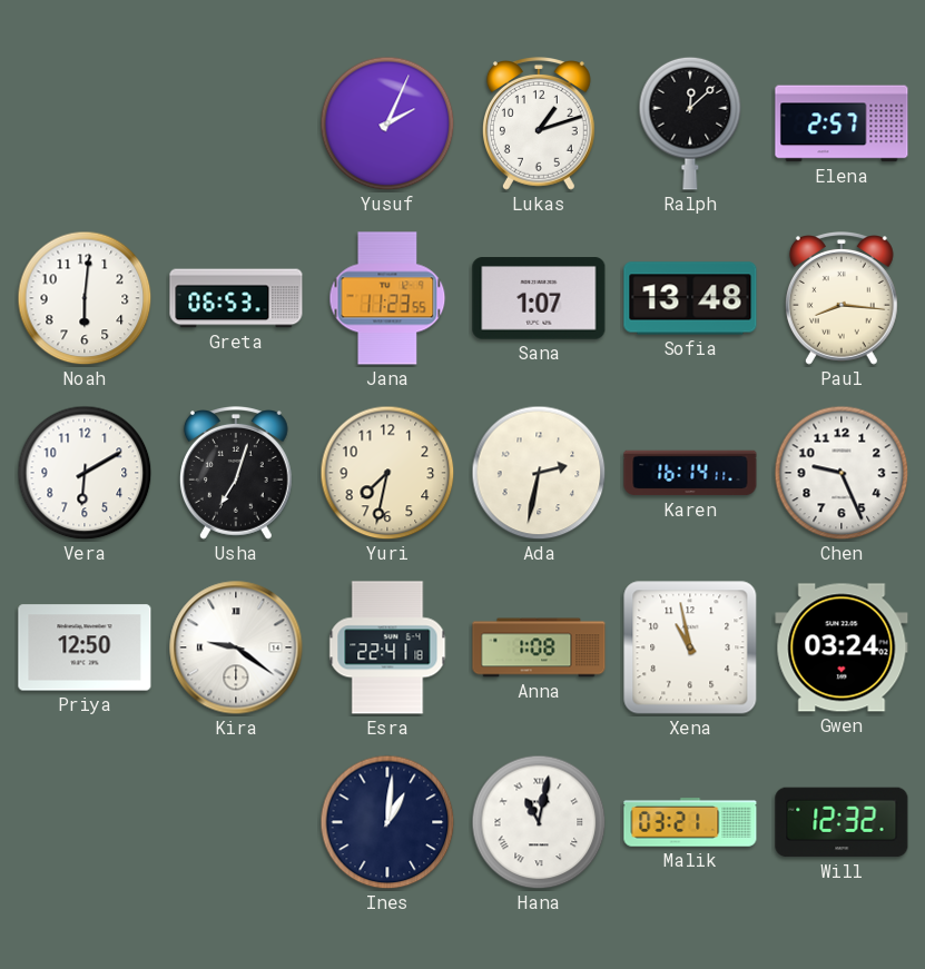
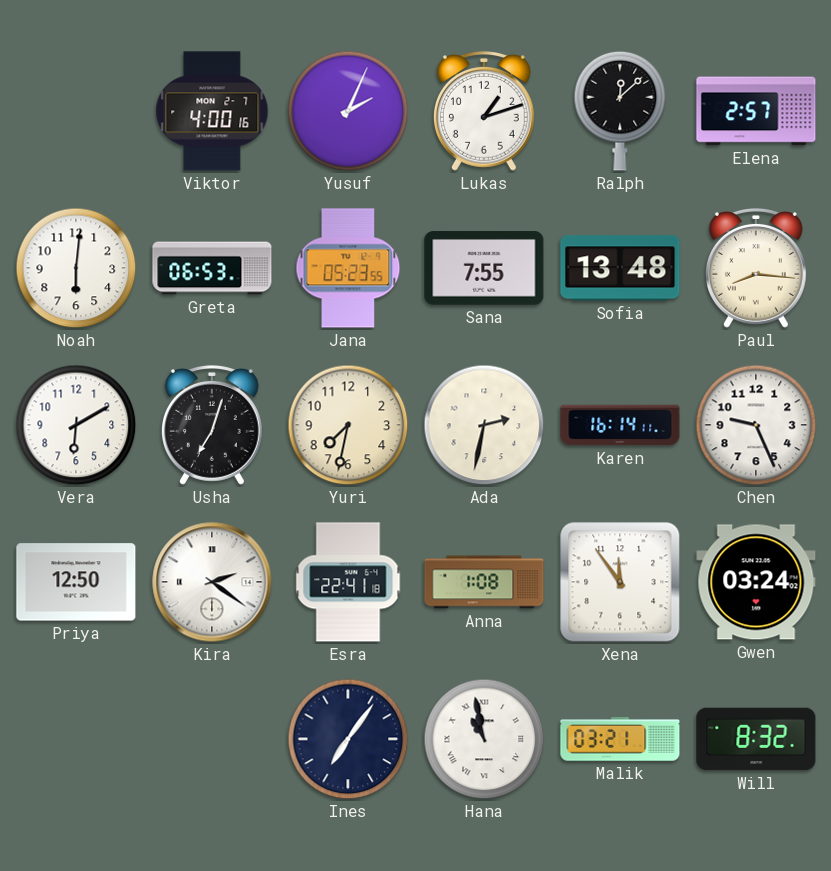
Viktor: none -> 4:00
Jana: 11:23 -> 05:23
Sana: 1:07 -> 7:55
Kira: 9:21 -> 2:21
Xena: 10:58 -> 11:54
Ines: 1:01 -> 7:06
Hana: 11:02 -> 10:58
Will: 12:32 -> 8:32
